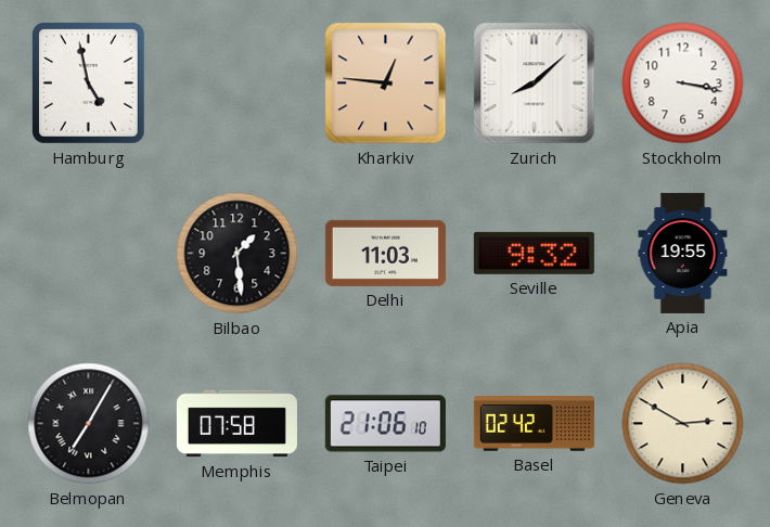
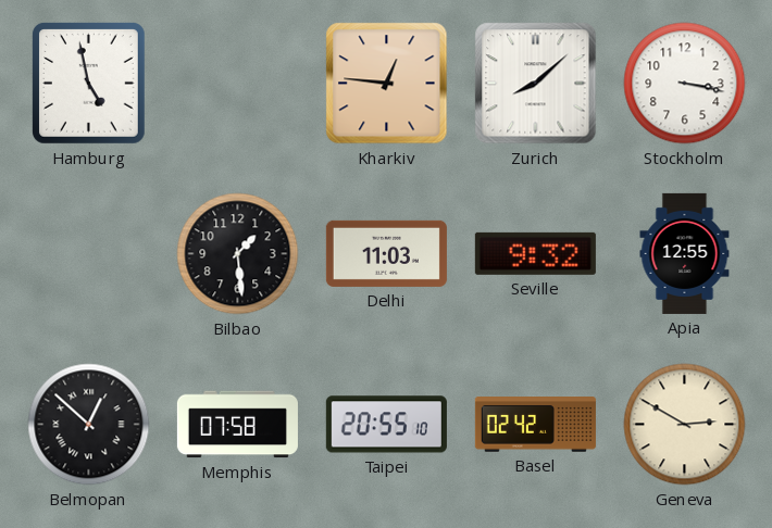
Apia: 19:55 -> 12:55
Belmopan: 7:05 -> 12:52
Taipei: 21:06 -> 20:55
